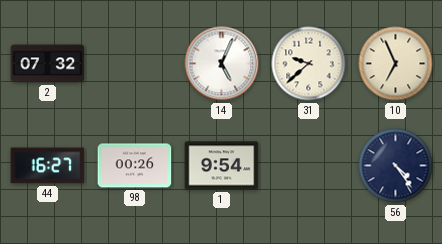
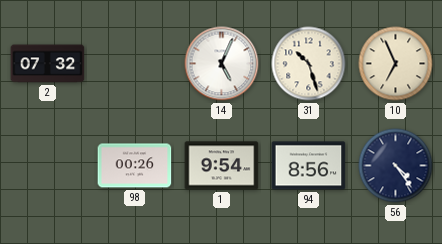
31: 9:38 -> 10:27
44: 16:27 -> none
94: none -> 8:56
